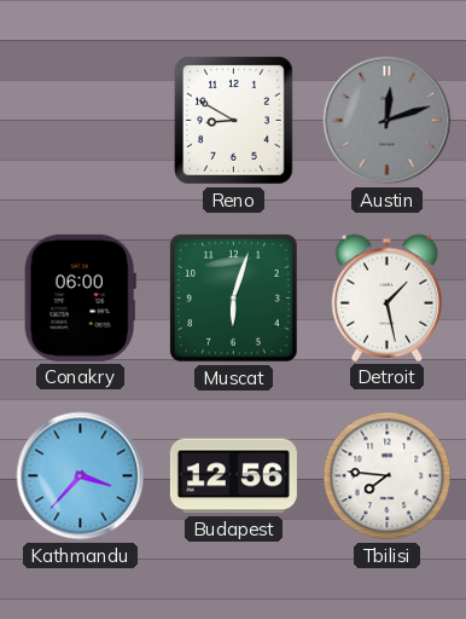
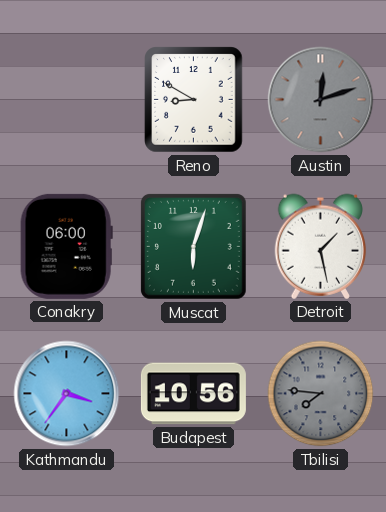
Kathmandu: 3:37 -> 3:36
Budapest: 12:56 -> 10:56
Tbilisi dial: white -> grey
